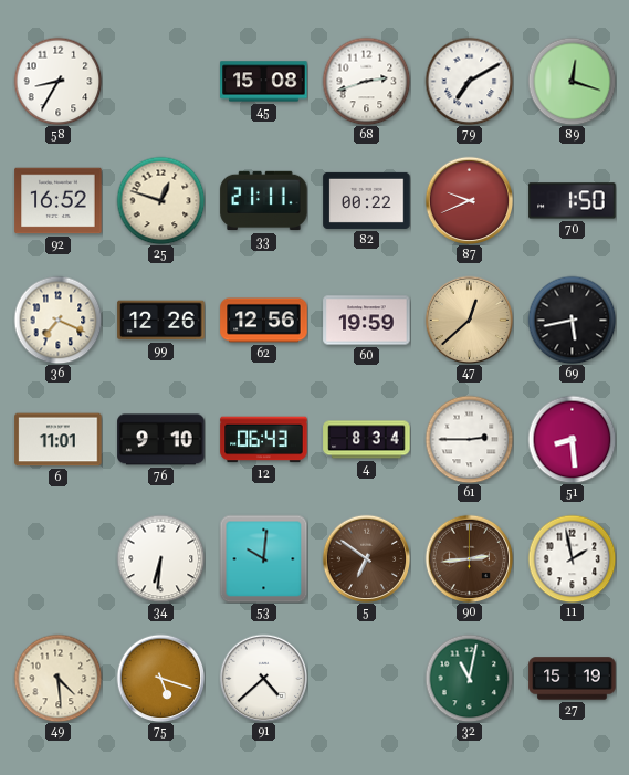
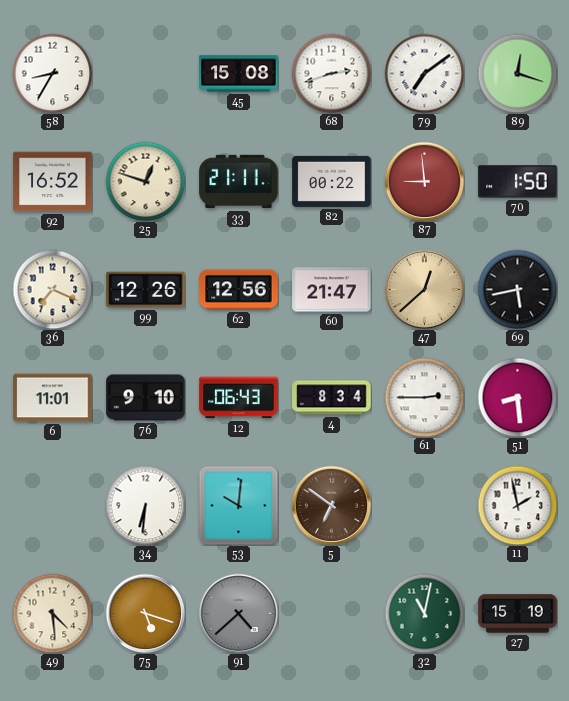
79: 7:10 -> 7:09
87: 9:41 -> 8:59
60: 19:59 -> 21:47
90: 2:44 -> none
91 dial: white -> grey
